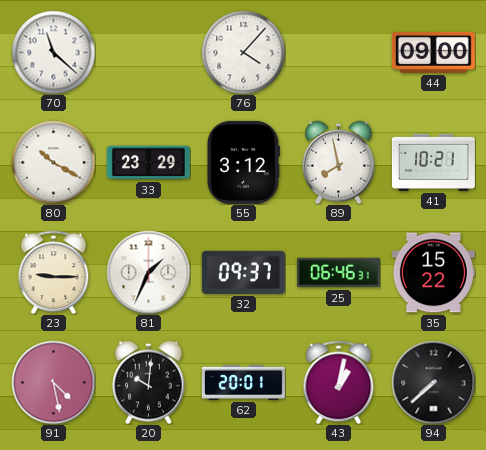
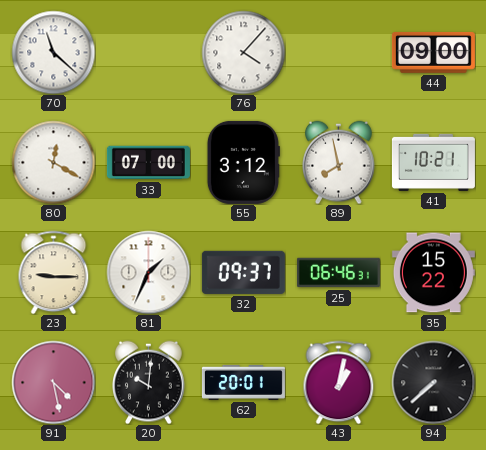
80: 10:20 -> 12:20
33: 23:29 -> 07:00
